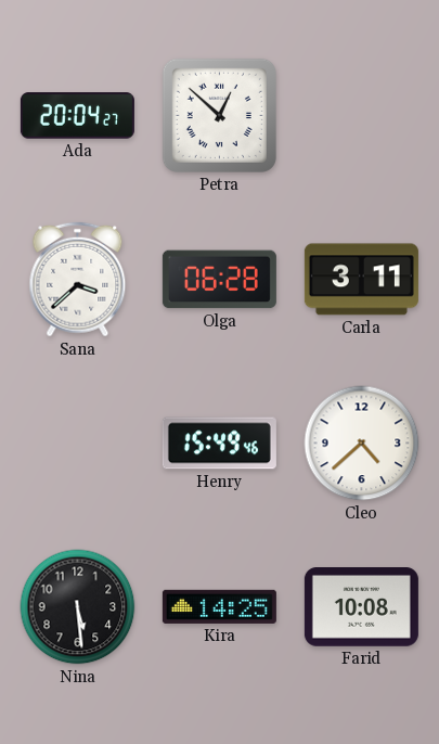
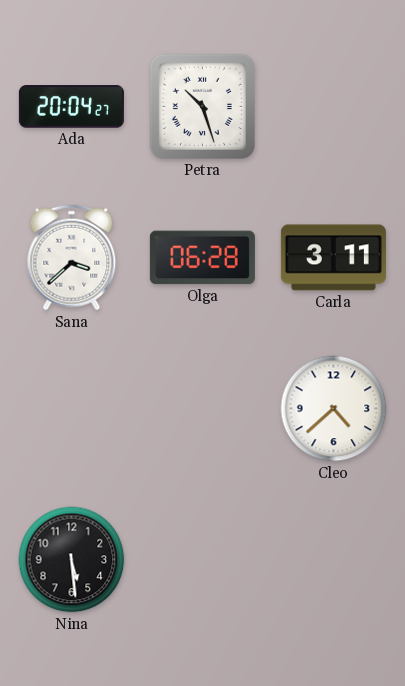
Petra: 12:52 -> 10:27
Henry: 15:49 -> none
Kira: 14:25 -> none
Farid: 10:08 -> none
